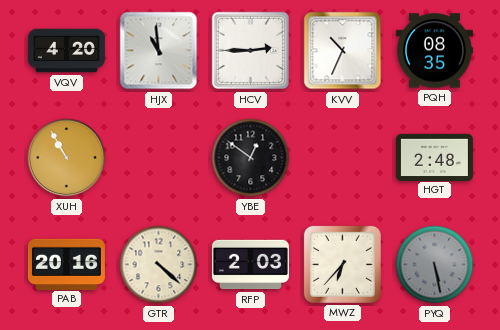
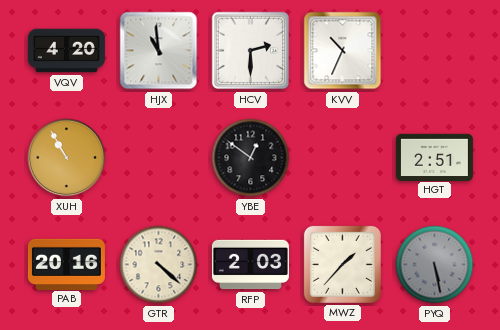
HCV: 2:45 -> 2:30
PQH: 08:35 -> none
HGT: 2:48 -> 2:51
MWZ: 6:37 -> 1:37
